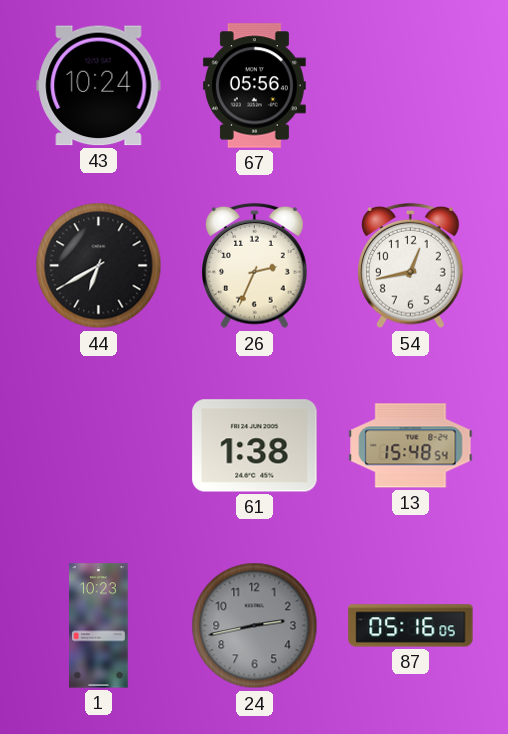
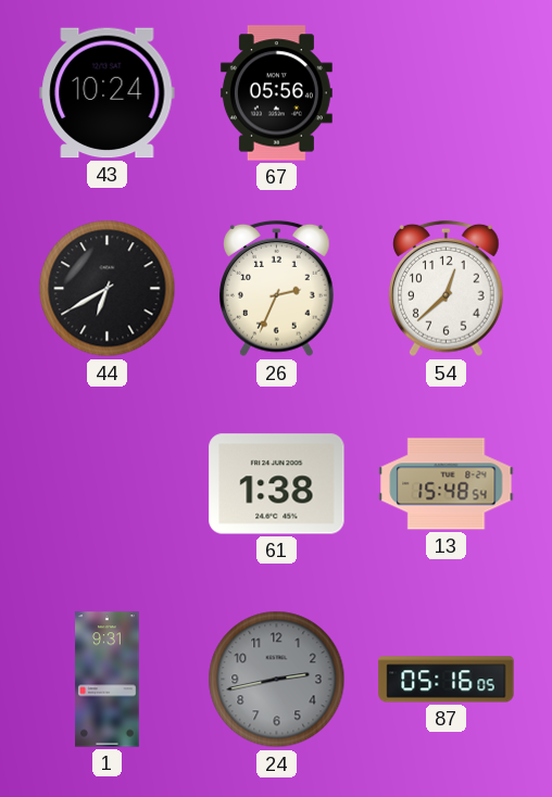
54: 12:43 -> 12:38
1: 10:23 -> 9:31
